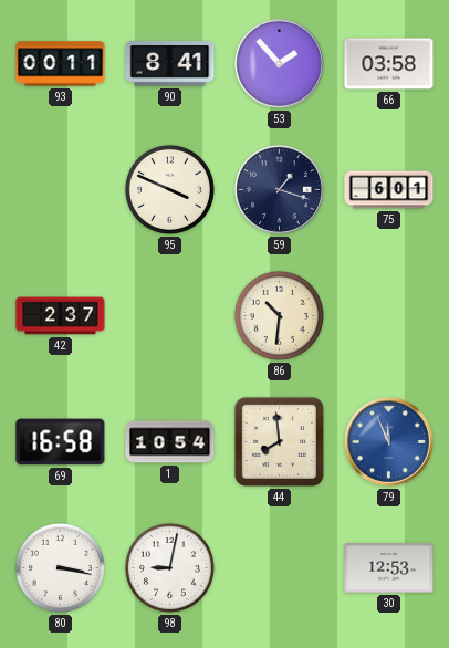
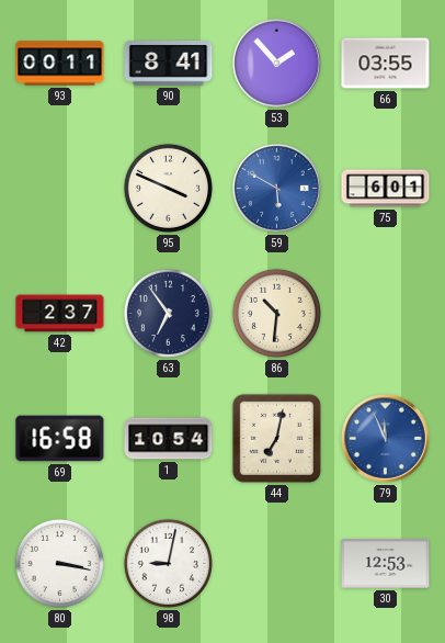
66: 03:58 -> 03:55
59: 1:18 -> 5:50
59 dial: navy -> blue
63: none -> 6:54
44: 7:59 -> 7:02
